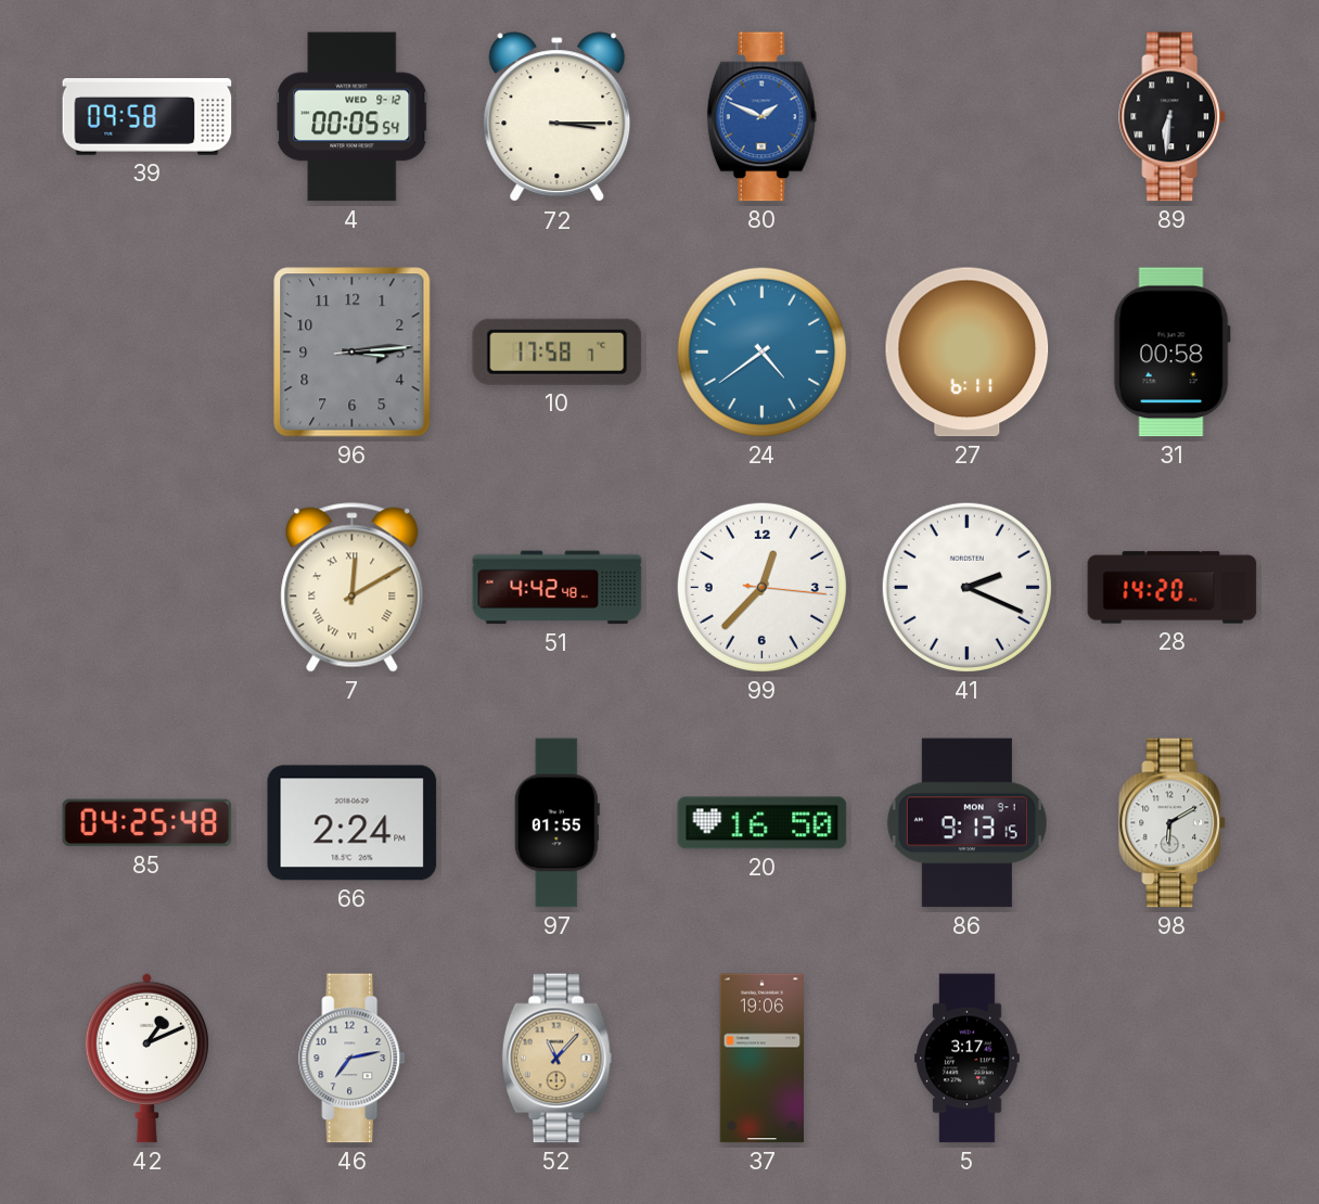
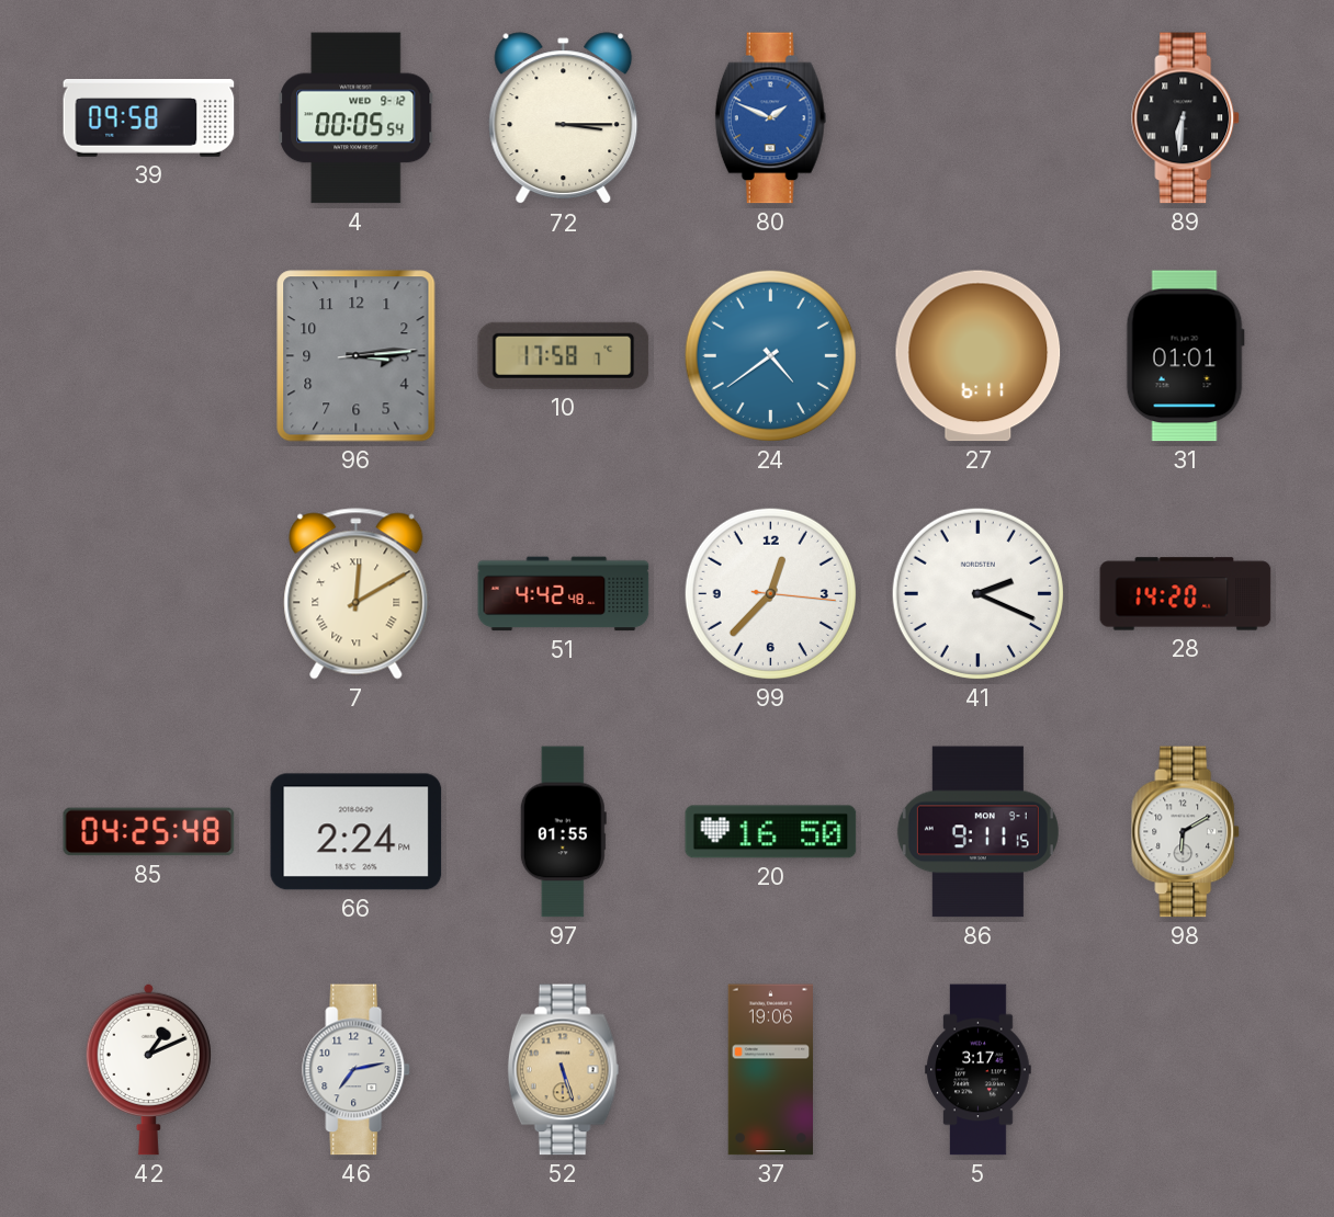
31: 00:58 -> 01:01
86: 9:13 -> 9:11
52: 11:07 -> 5:27
